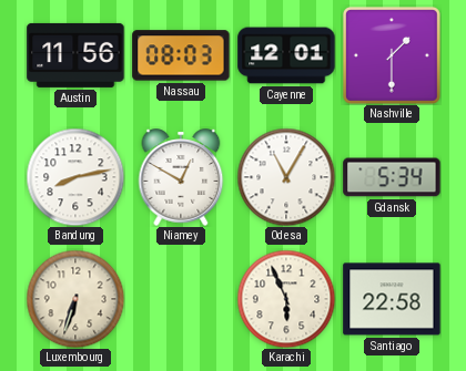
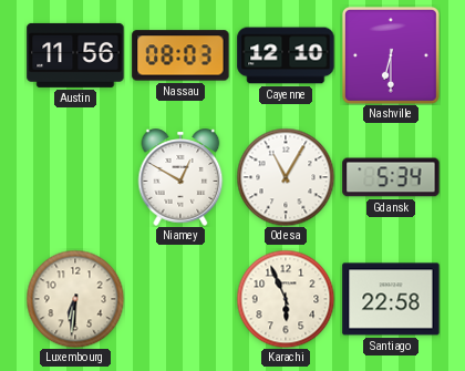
Cayenne: 12:01 -> 12:10
Nashville: 1:30 -> 6:30
Bandung: 8:13 -> none
Luxembourg: 6:33 -> 6:31
